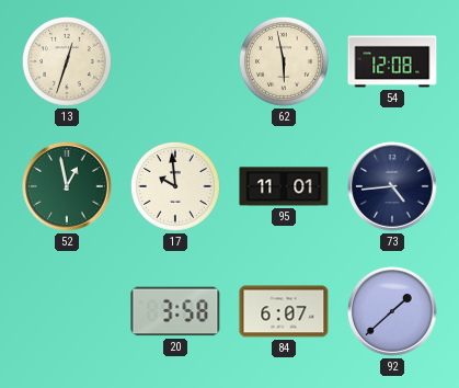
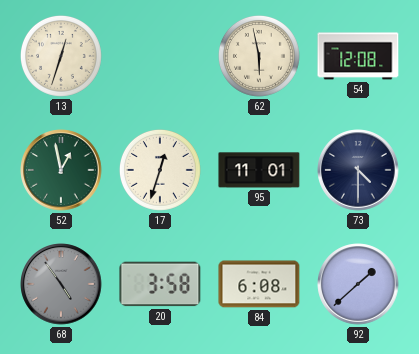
17: 9:59 -> 12:33
73: 4:44 -> 4:30
68: none -> 4:54
84: 6:07 -> 6:08
